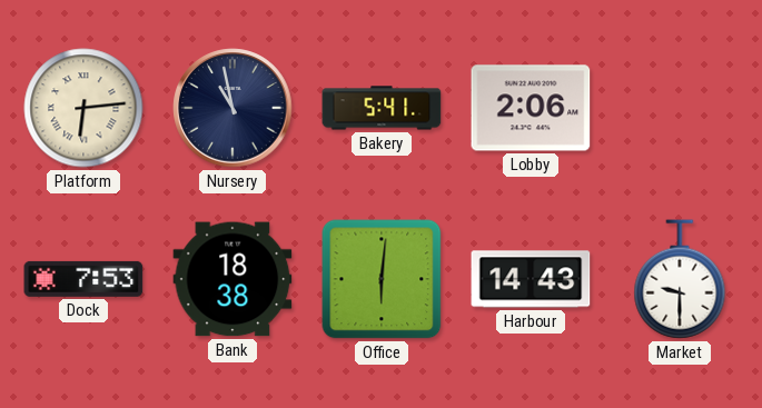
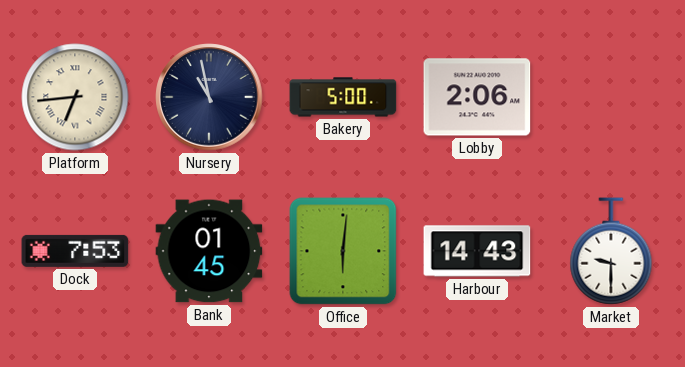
Platform: 6:14 -> 6:44
Bakery: 5:41 -> 5:00
Bank: 18:38 -> 01:45
